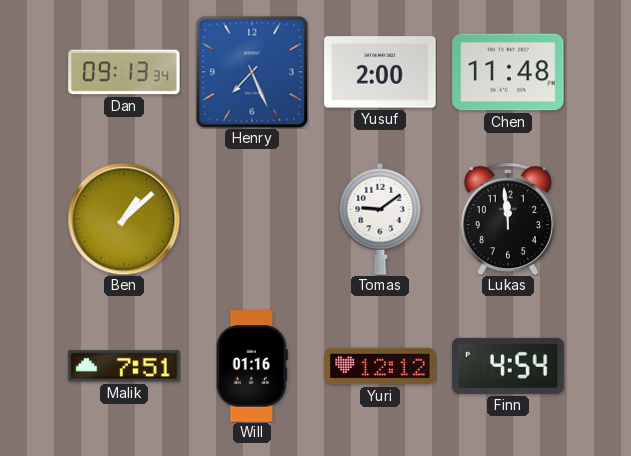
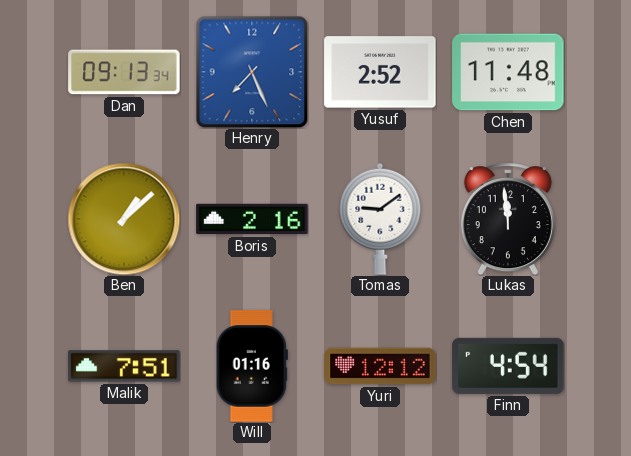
Yusuf: 2:00 -> 2:52
Boris: none -> 2:16
